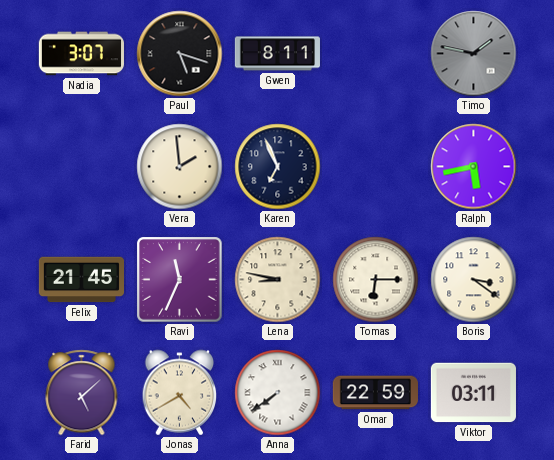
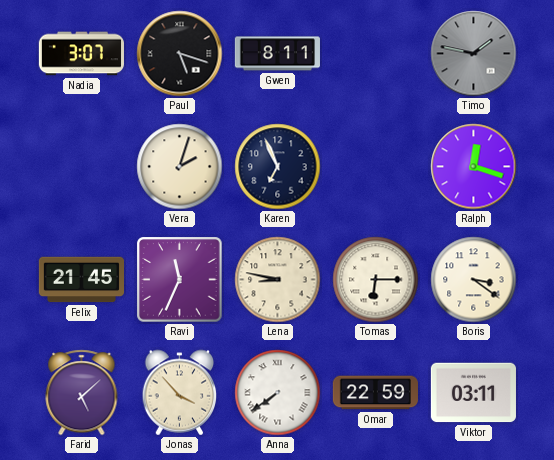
Vera: 1:59 -> 2:03
Ralph: 5:43 -> 12:18
Jonas: 4:40 -> 3:53
